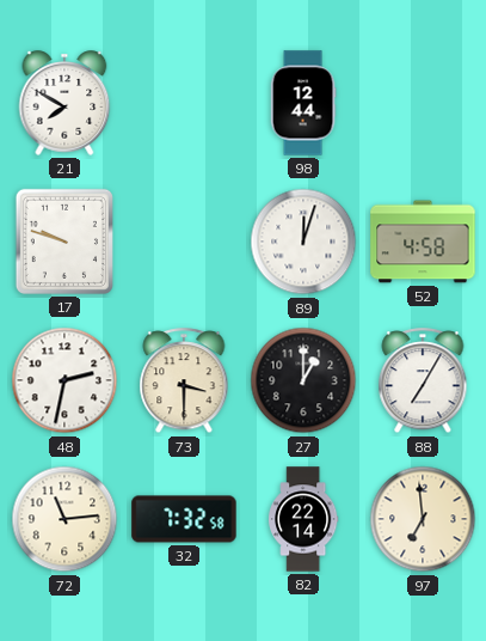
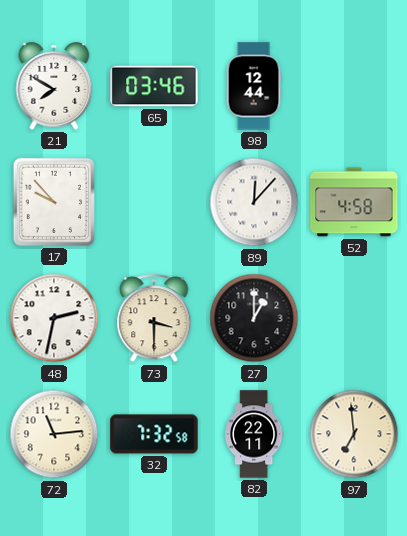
65: none -> 03:46
17: 9:48 -> 9:53
89: 12:03 -> 12:07
88: 7:05 -> none
82: 22:14 -> 22:11
